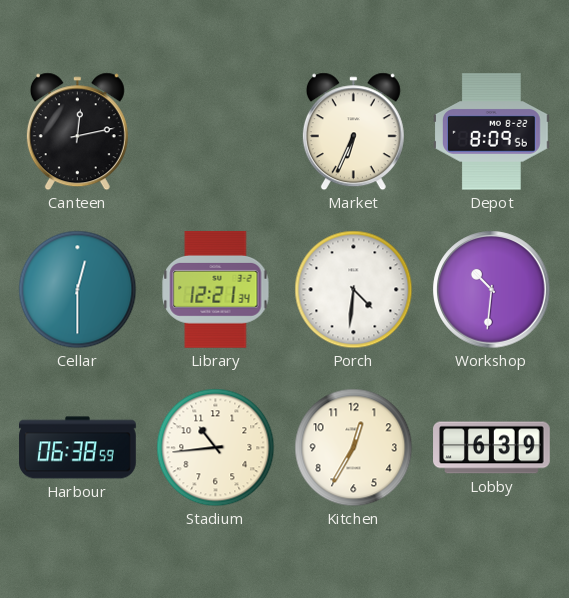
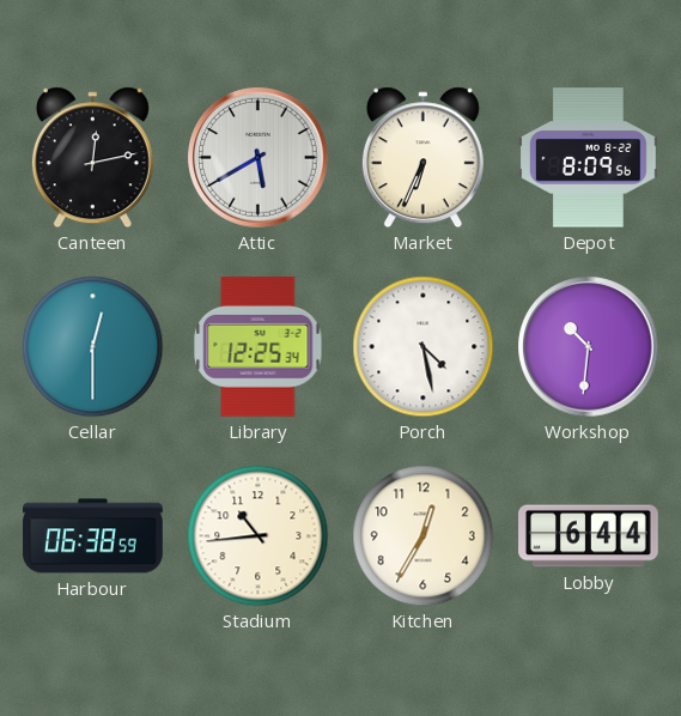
Attic: none -> 5:40
Library: 12:21 -> 12:25
Porch: 4:31 -> 4:28
Lobby: 6:39 -> 6:44
